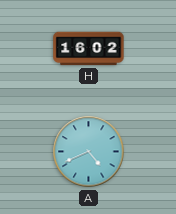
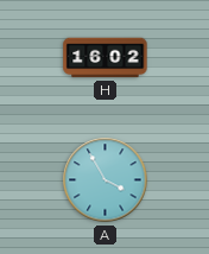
A: 4:41 -> 3:55
